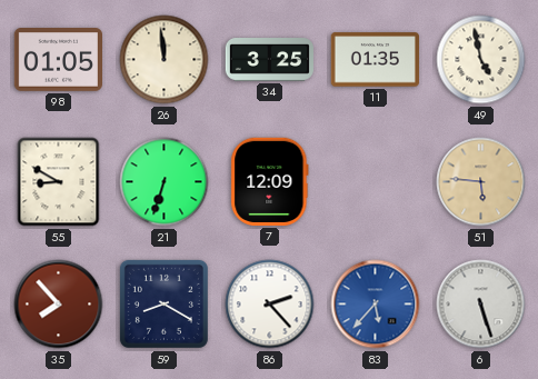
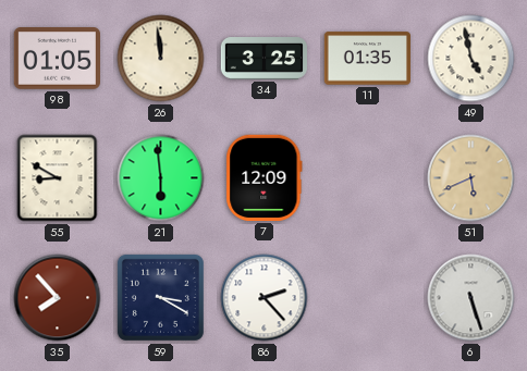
21: 6:33 -> 5:59
51: 5:46 -> 5:41
59: 8:20 -> 3:20
83: 5:37 -> none
